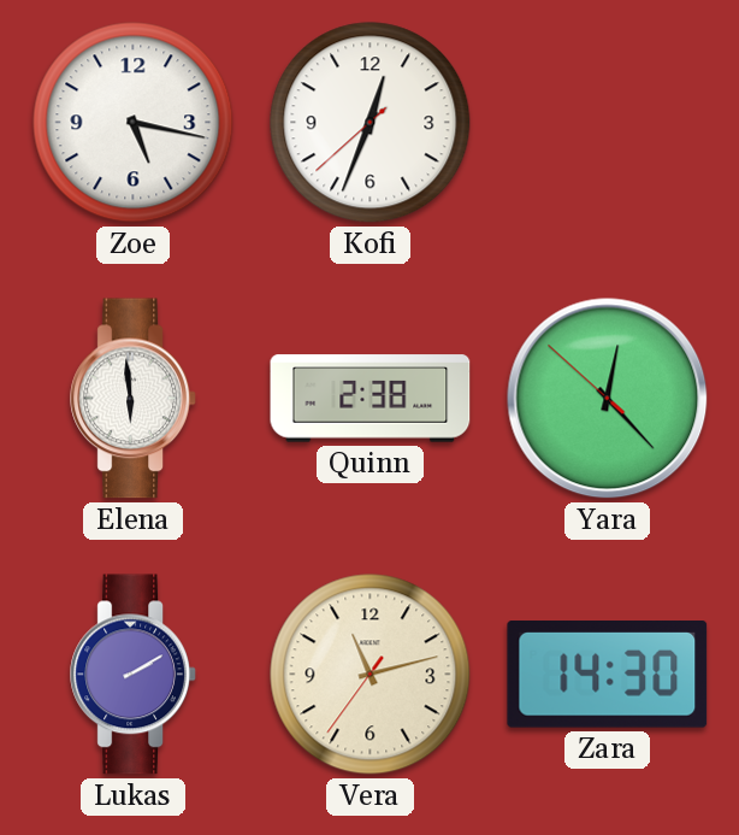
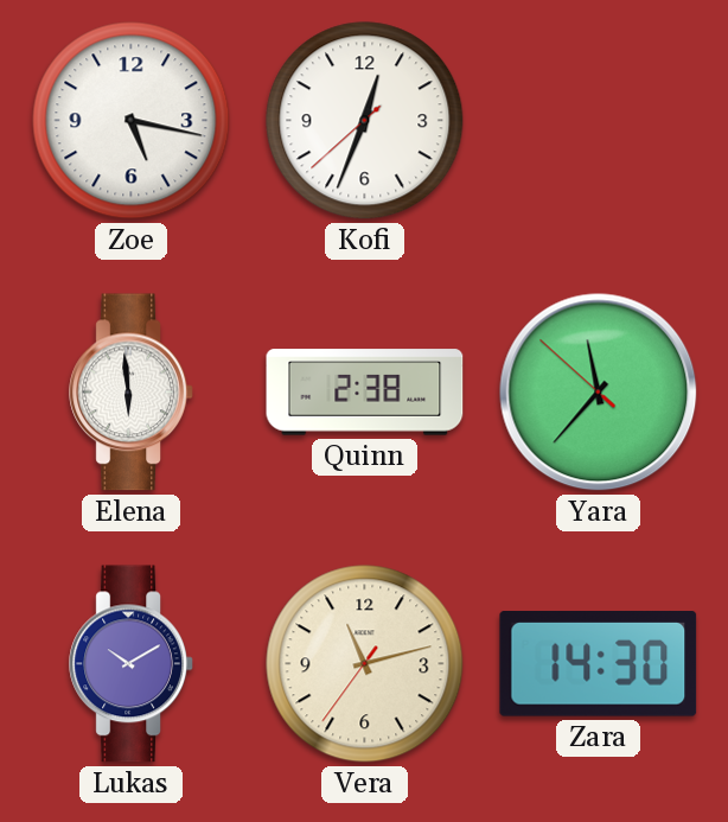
Yara: 12:22 -> 11:36
Lukas: 2:10 -> 10:10
